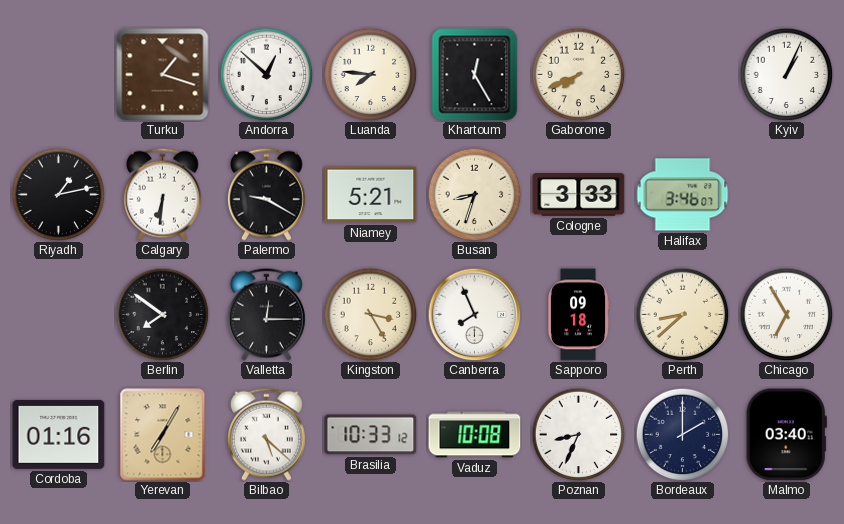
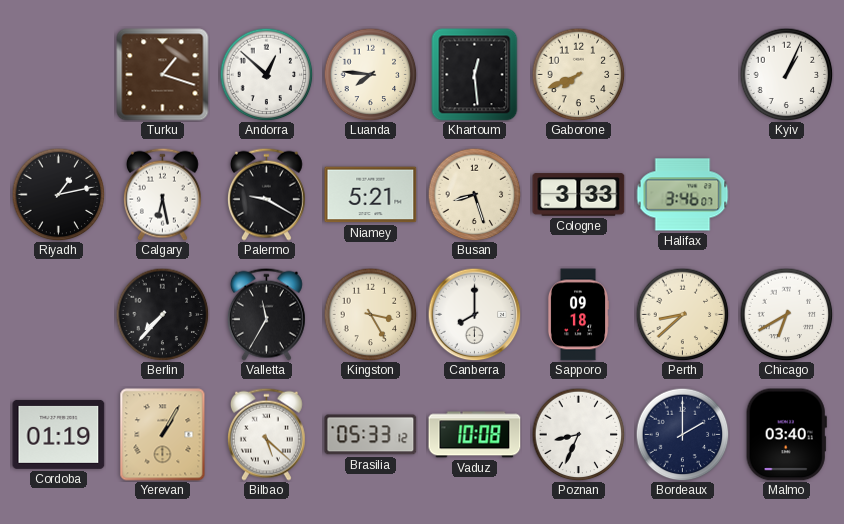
Khartoum: 12:25 -> 12:29
Calgary: 6:31 -> 6:28
Busan: 8:33 -> 8:27
Berlin: 7:51 -> 7:37
Valletta: 12:15 -> 11:35
Canberra: 7:56 -> 8:00
Chicago: 6:55 -> 6:40
Cordoba: 01:16 -> 01:19
Yerevan: 7:05 -> 1:05
Brasilia: 10:33 -> 05:33
